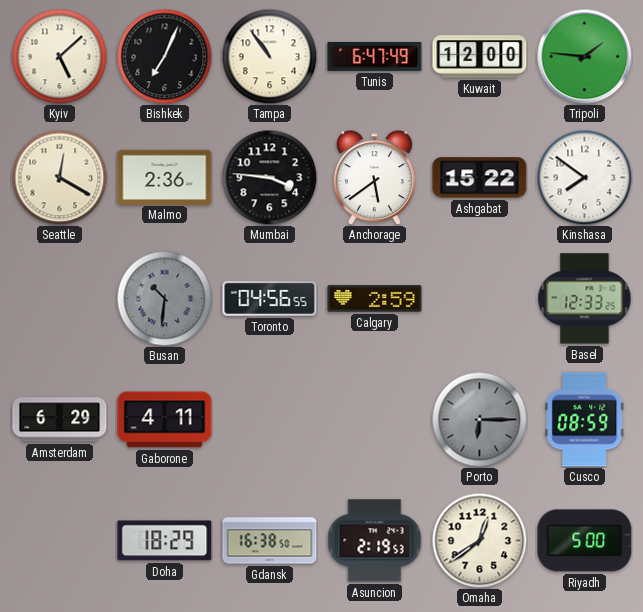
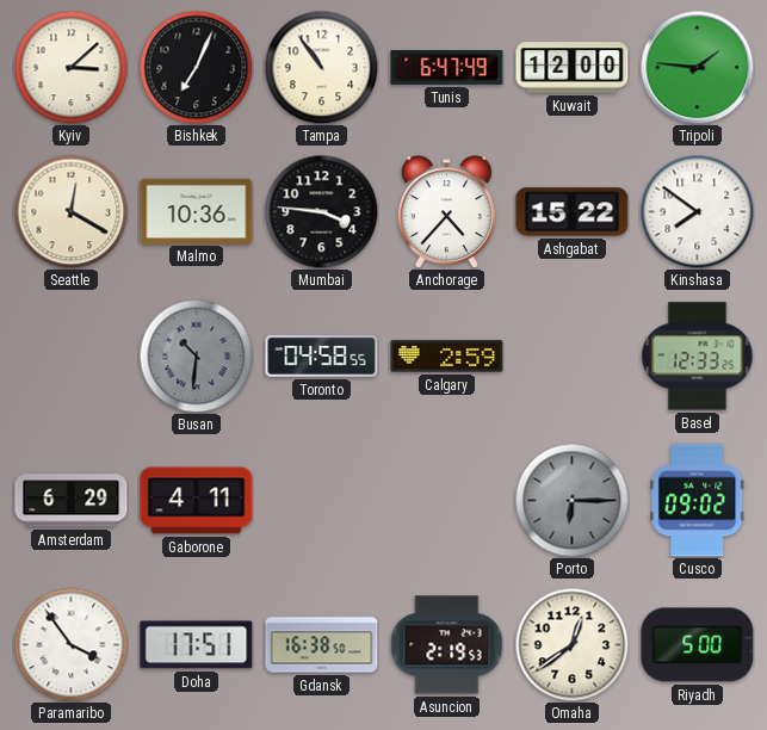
Kyiv: 5:08 -> 3:08
Malmo: 2:36 -> 10:36
Anchorage: 5:39 -> 4:37
Toronto: 04:56 -> 04:58
Cusco: 08:59 -> 09:02
Paramaribo: none -> 3:54
Doha: 18:29 -> 17:51
